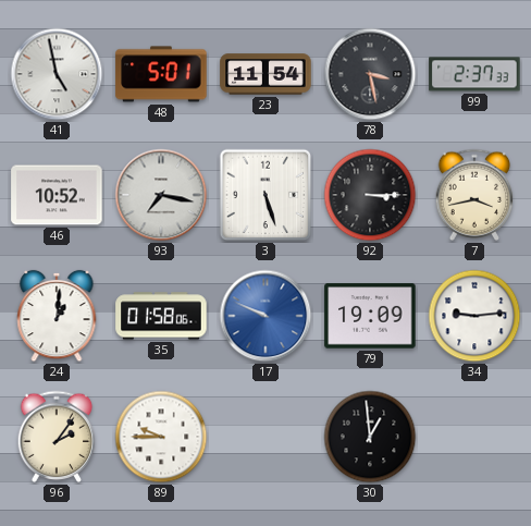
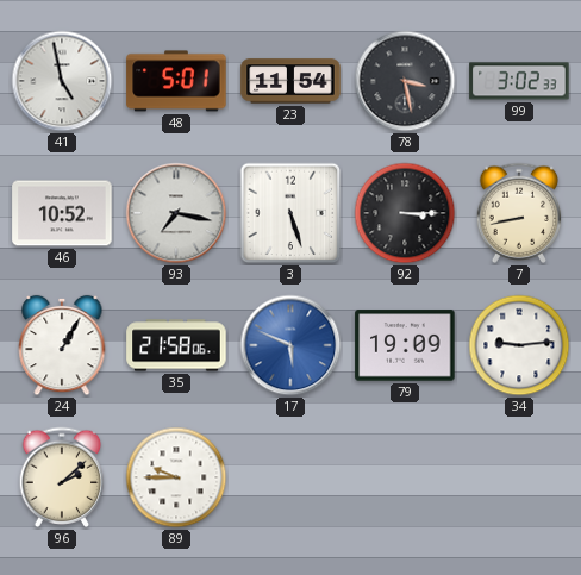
99: 2:37 -> 3:02
7: 3:43 -> 8:43
24: 1:01 -> 1:05
35: 01:58 -> 21:58
17: 9:49 -> 5:49
96: 2:06 -> 2:08
30: 12:59 -> none
